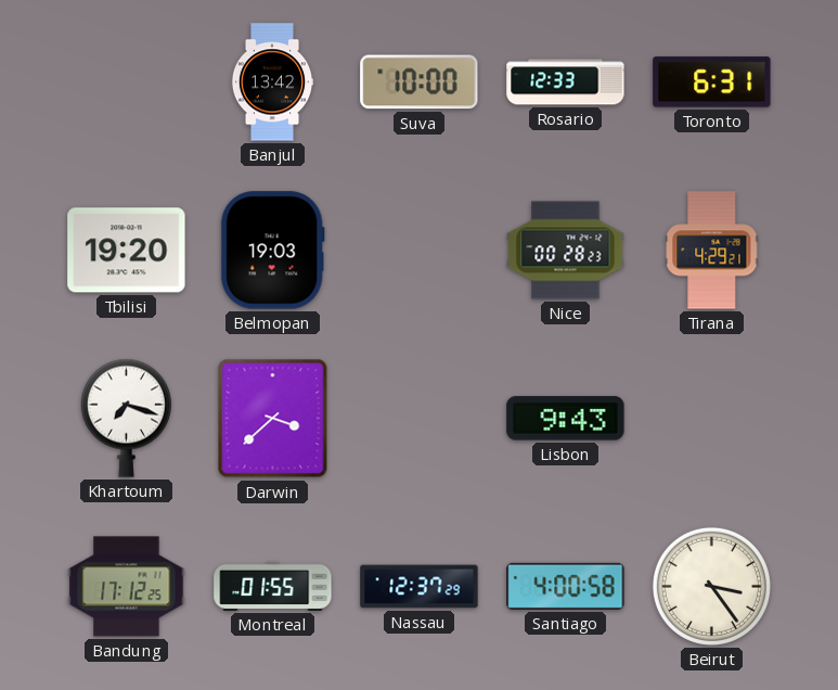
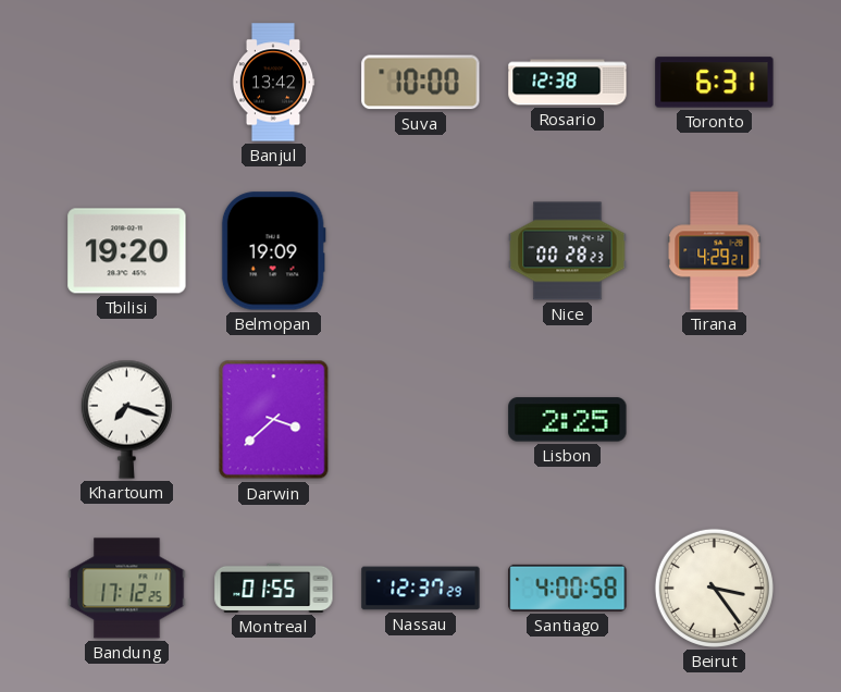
Rosario: 12:33 -> 12:38
Belmopan: 19:03 -> 19:09
Lisbon: 9:43 -> 2:25
